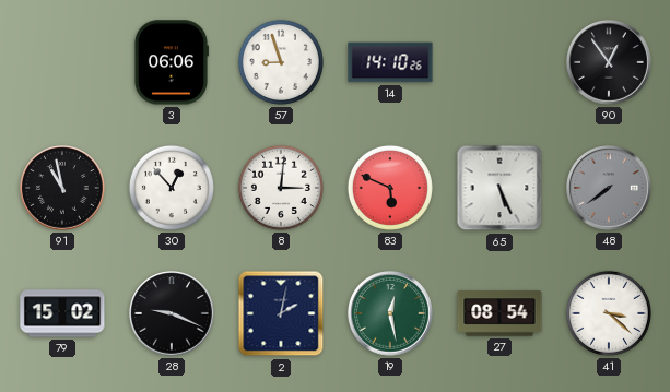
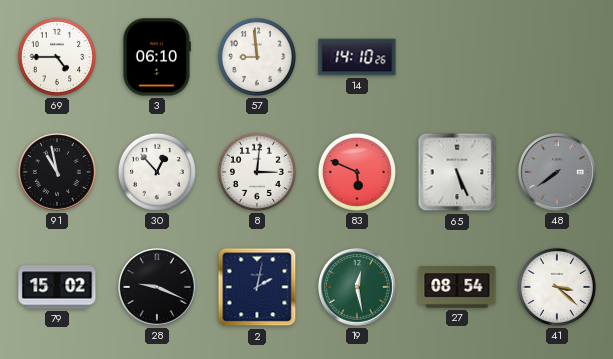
69: none -> 4:45
3: 06:06 -> 06:10
57: 8:57 -> 8:59
90: 12:54 -> none
